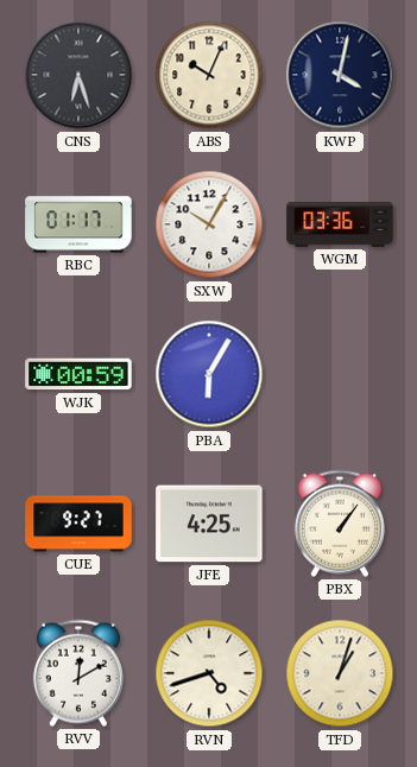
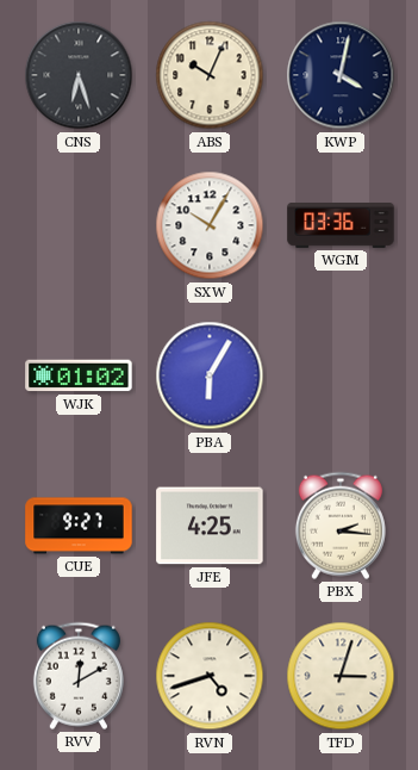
RBC: 01:17 -> none
WJK: 00:59 -> 01:02
PBX: 1:06 -> 2:16
TFD: 1:03 -> 3:03
